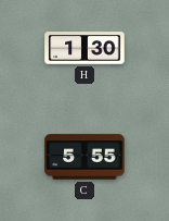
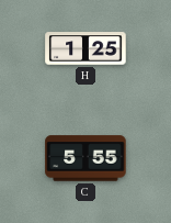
H: 1:30 -> 1:25
